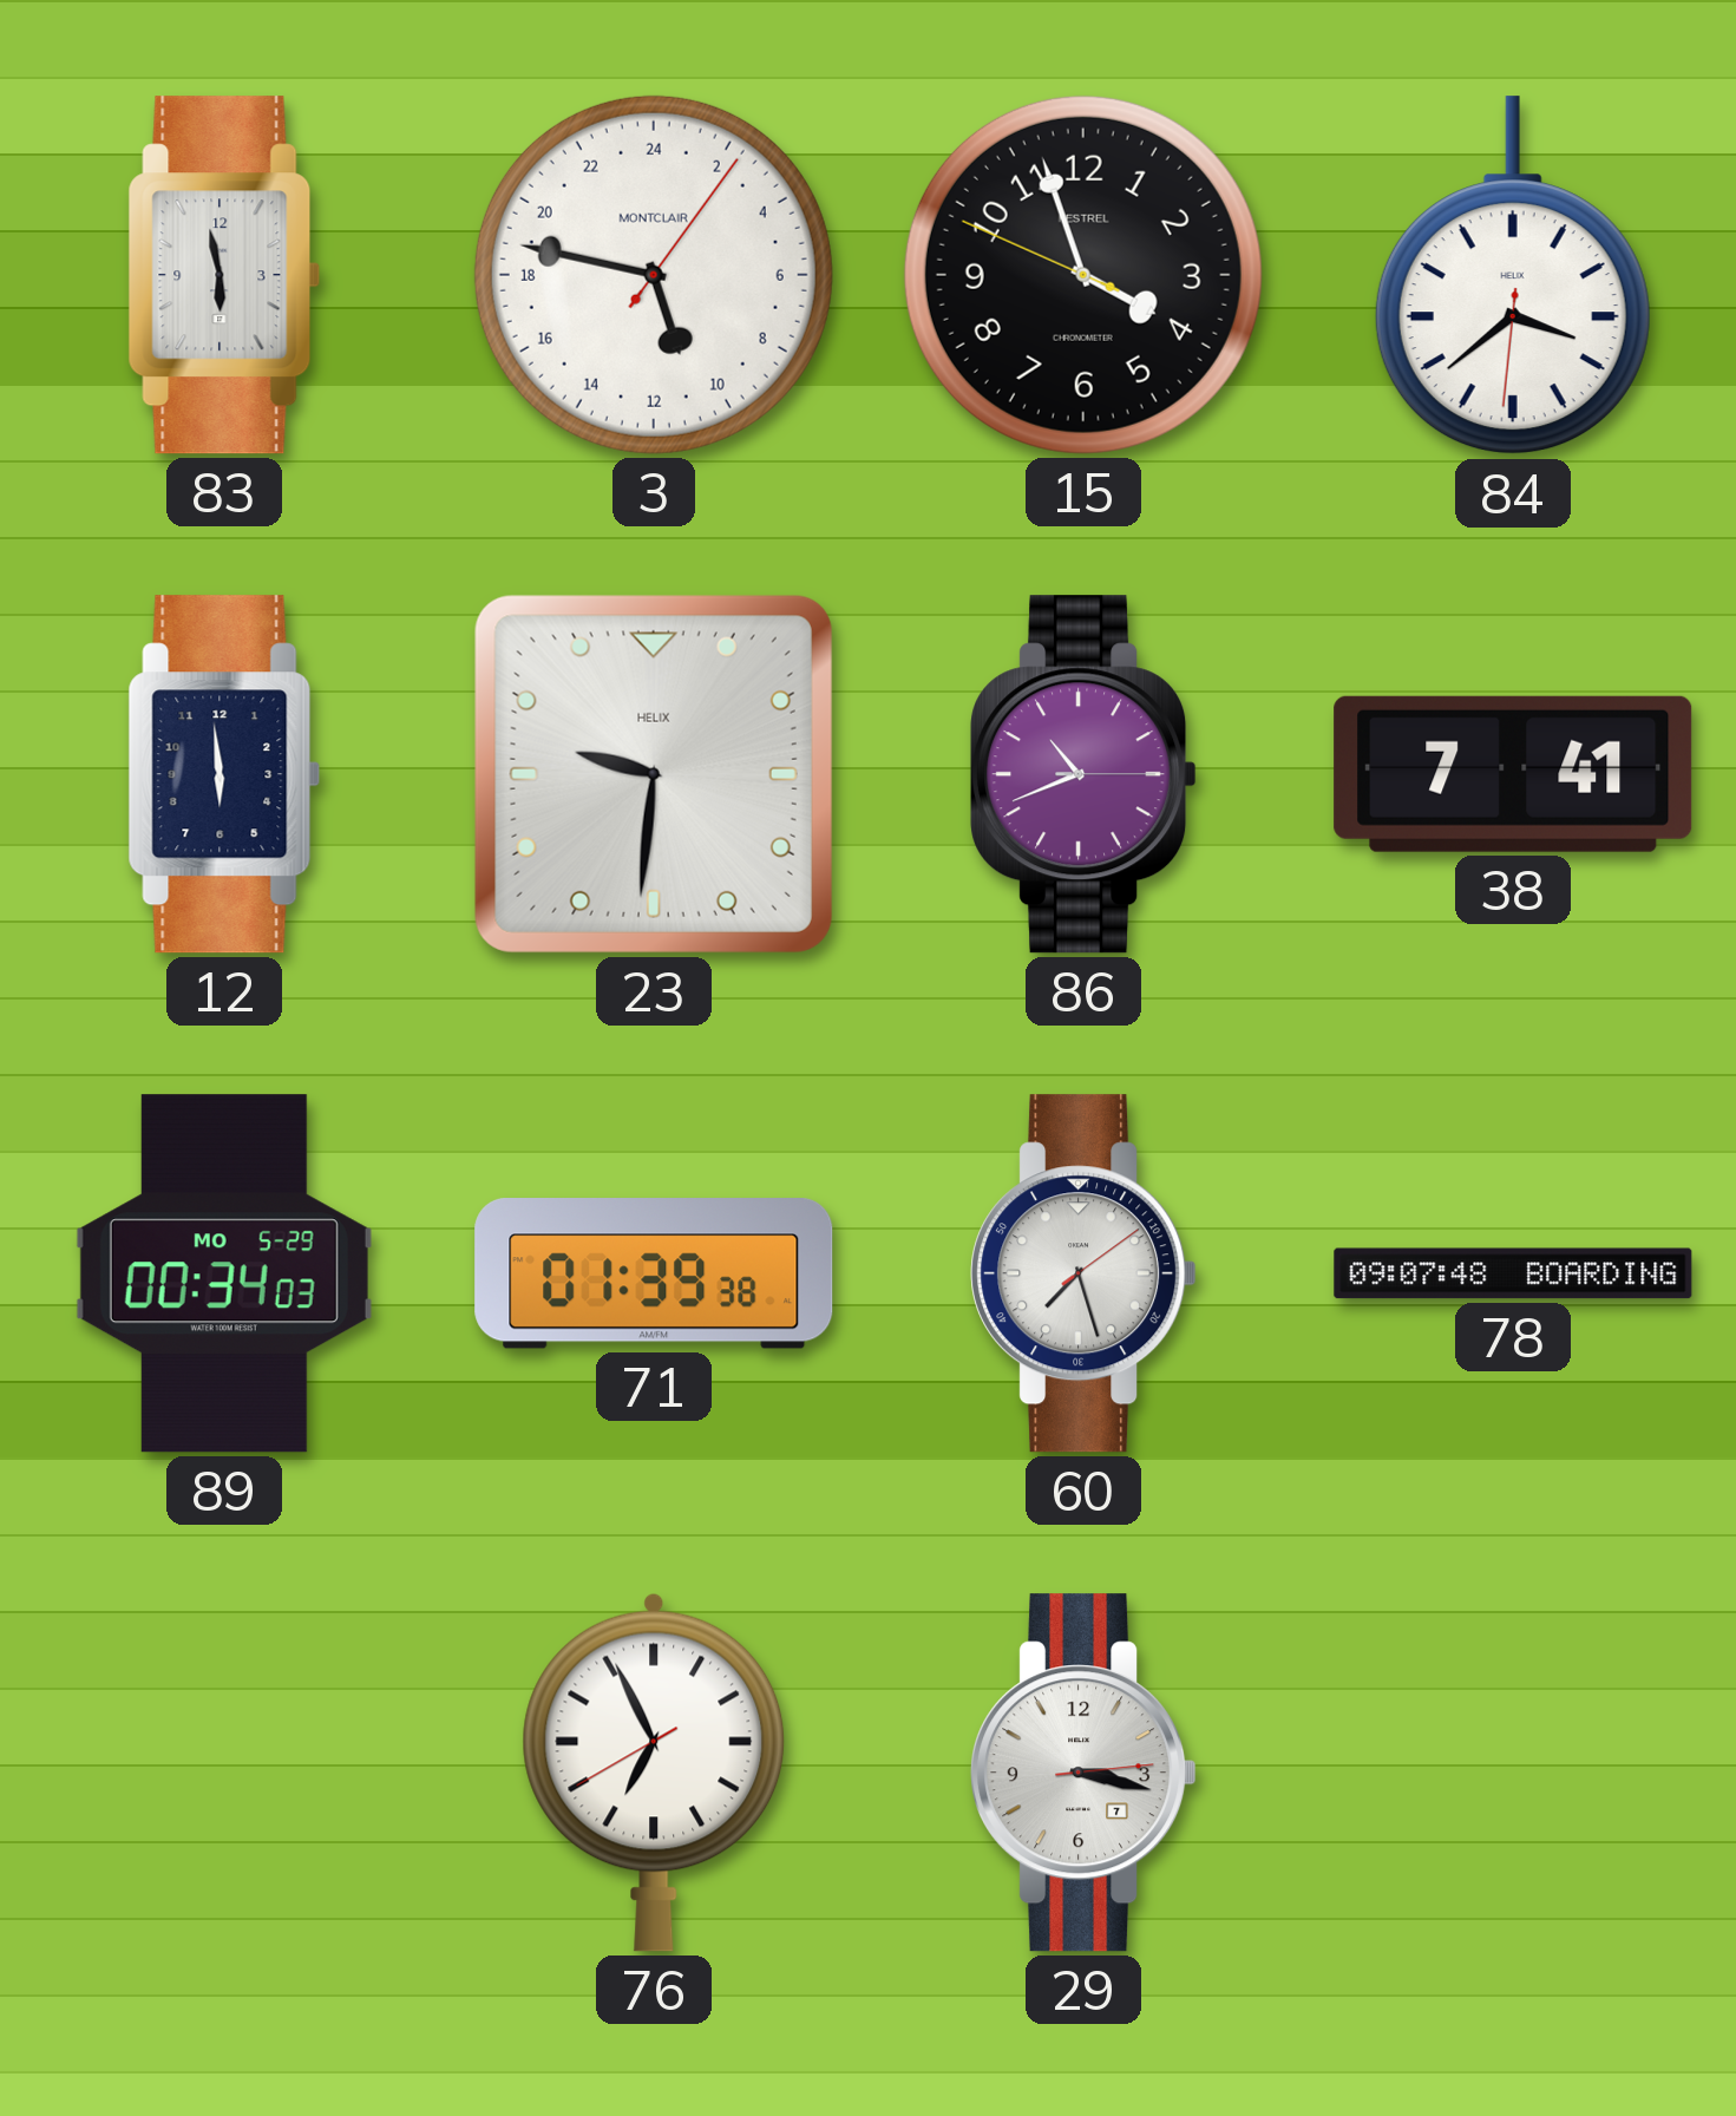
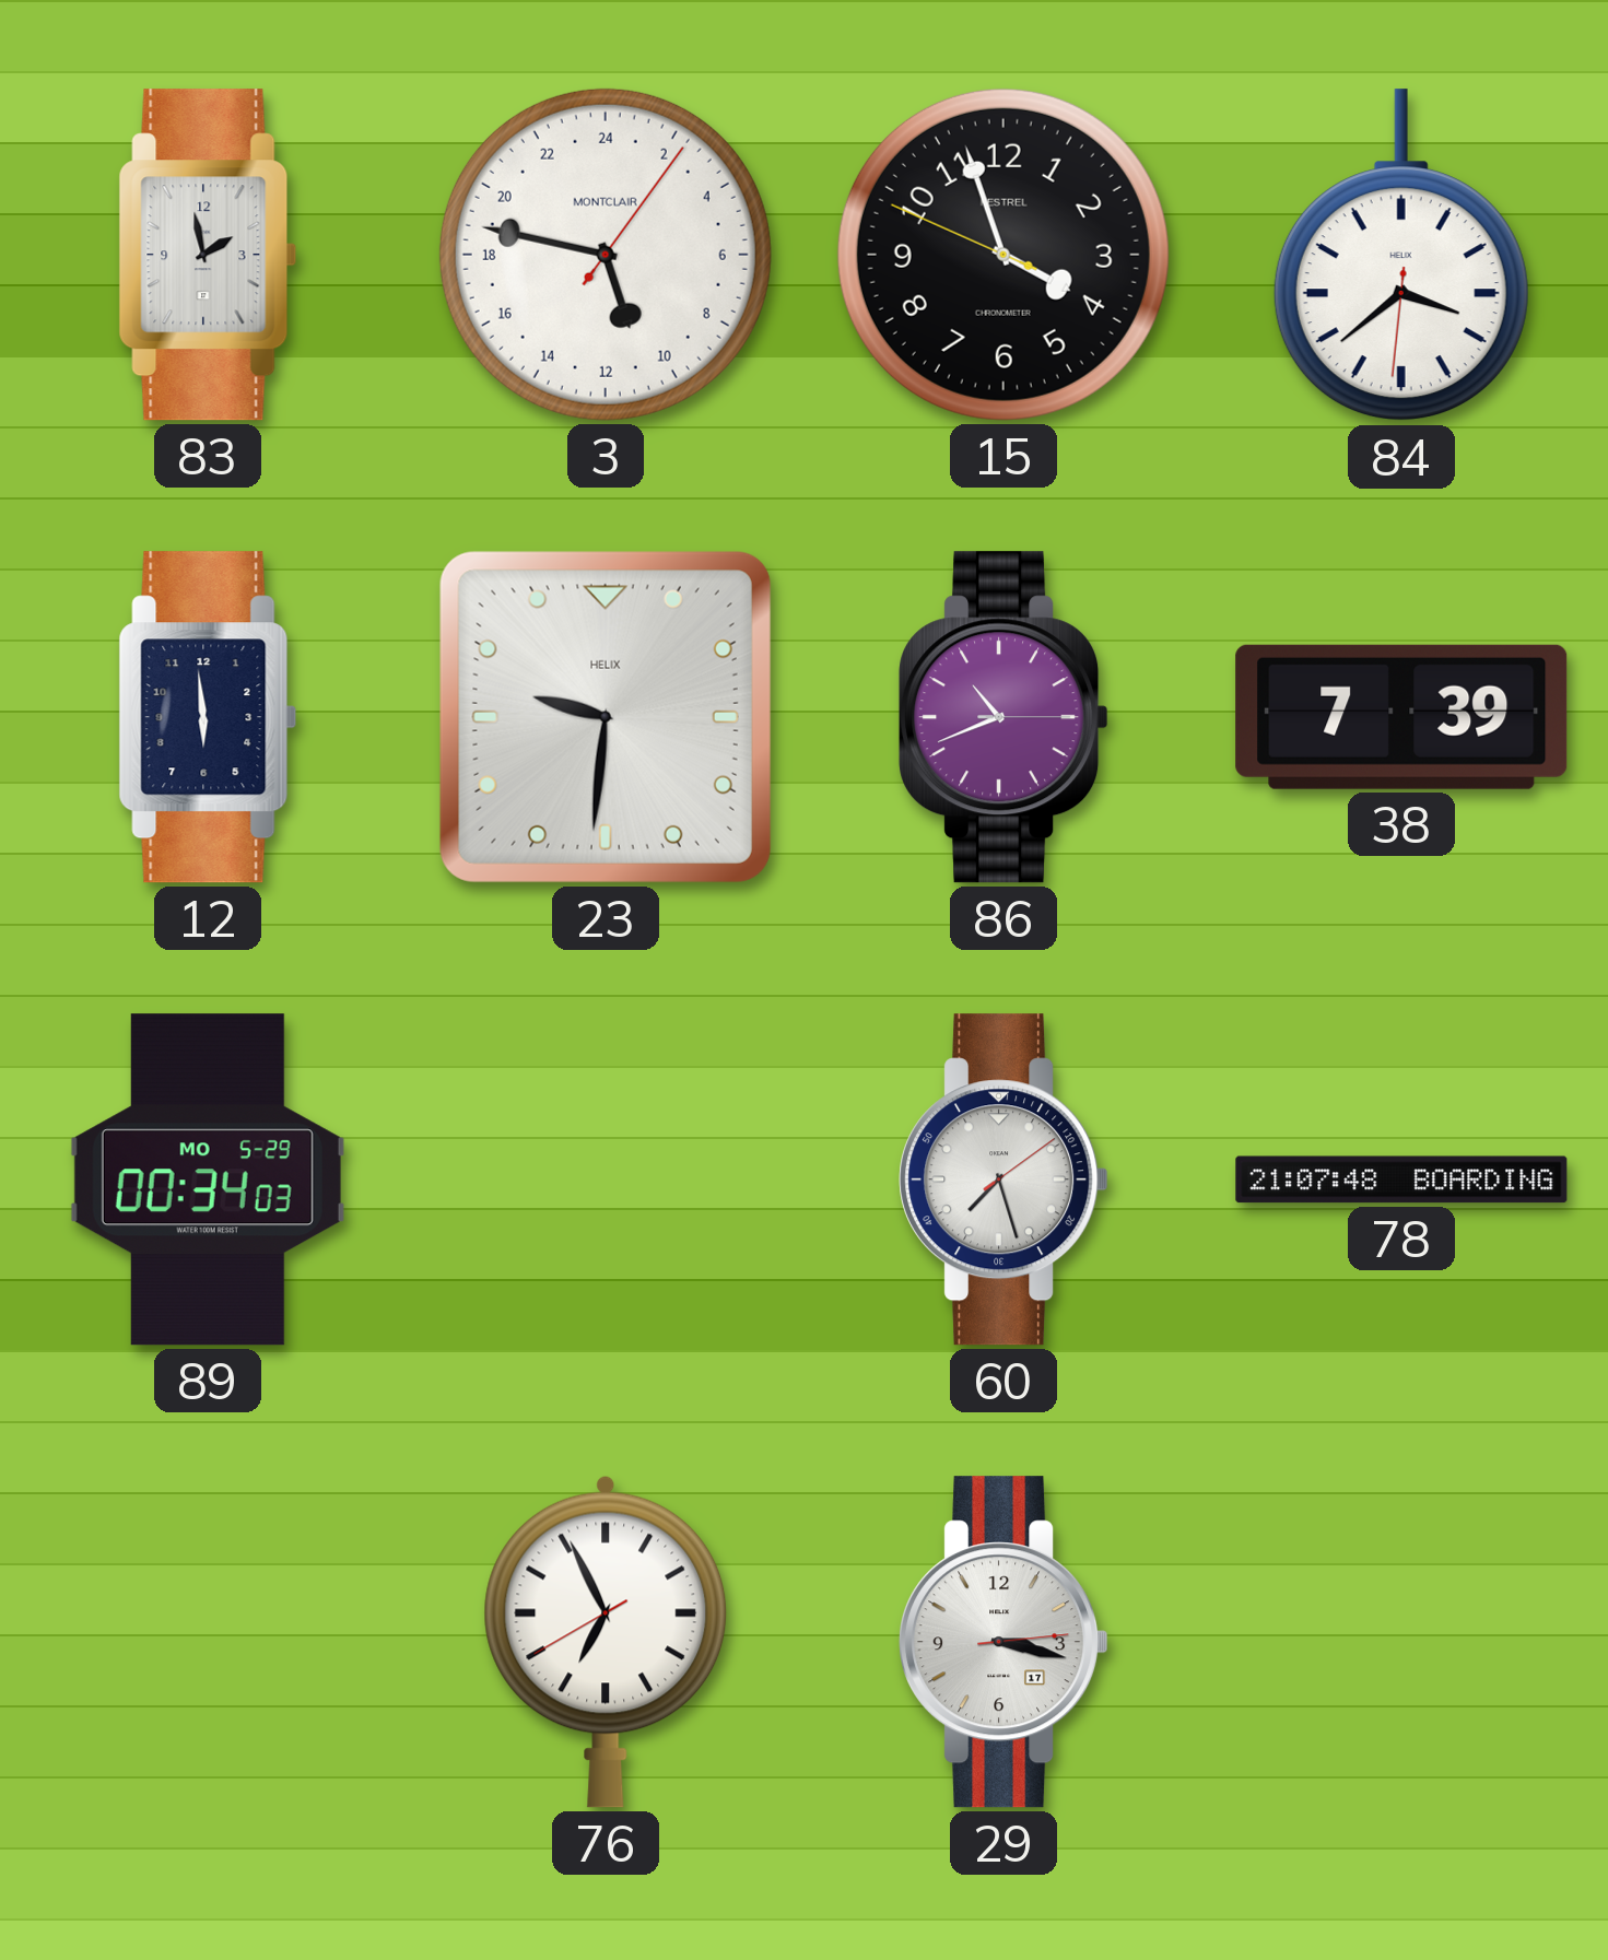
83: 5:58 -> 1:58
38: 7:41 -> 7:39
71: 01:39 -> none
78: 09:07 -> 21:07
29 date: 7 -> 17
